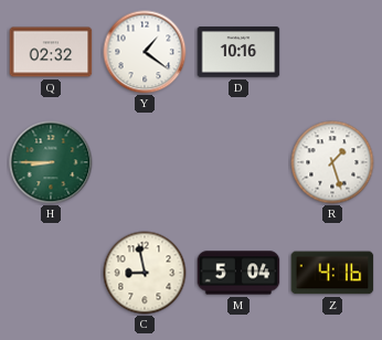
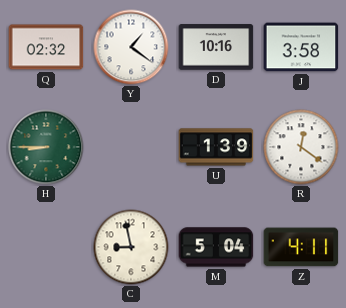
J: none -> 3:58
U: none -> 1:39
R: 1:27 -> 12:21
Z: 4:16 -> 4:11
